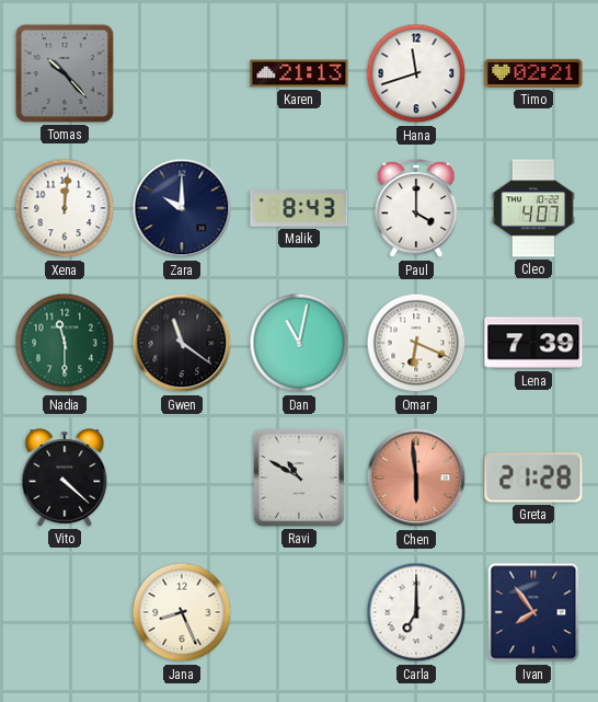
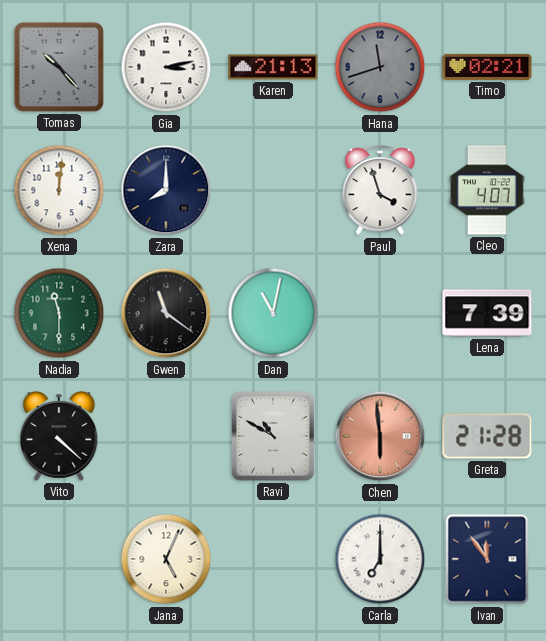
Gia: none -> 3:13
Hana dial: white -> grey
Zara: 10:00 -> 8:00
Malik: 8:43 -> none
Paul: 4:00 -> 3:57
Omar: 6:19 -> none
Jana: 8:26 -> 5:04
Ivan: 7:54 -> 11:54
